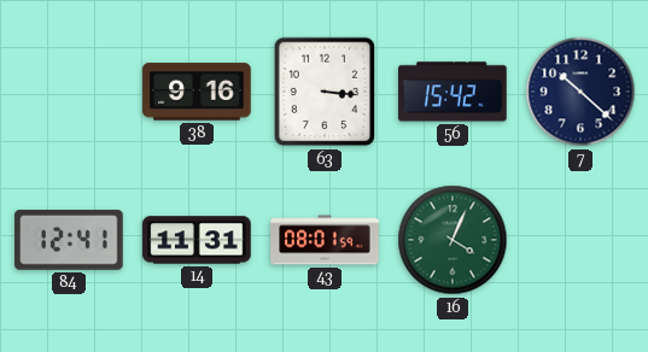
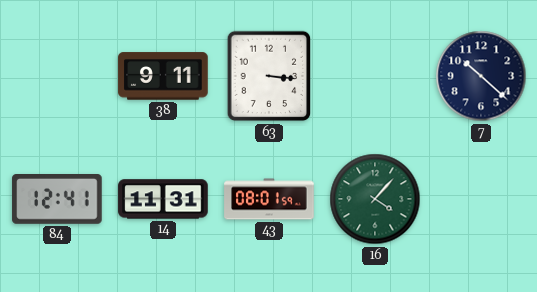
38: 9:16 -> 9:11
56: 15:42 -> none
16: 4:04 -> 4:07
